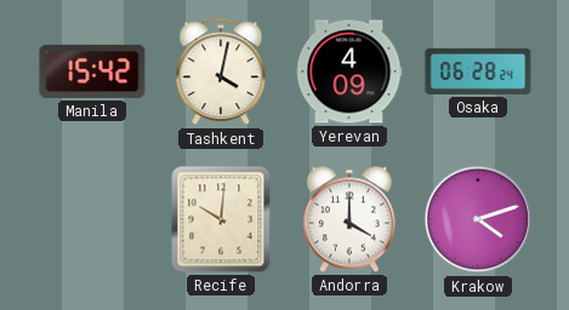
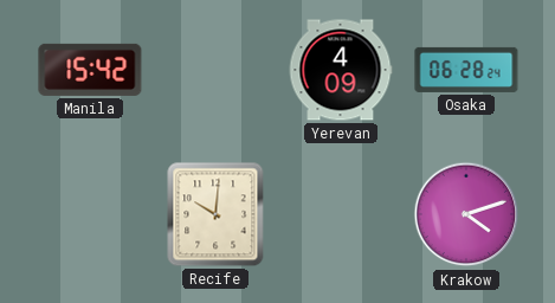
Tashkent: 4:02 -> none
Andorra: 4:00 -> none
